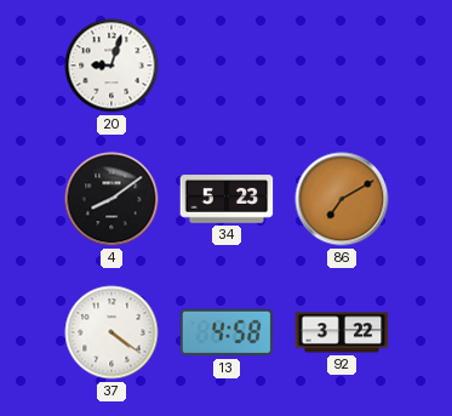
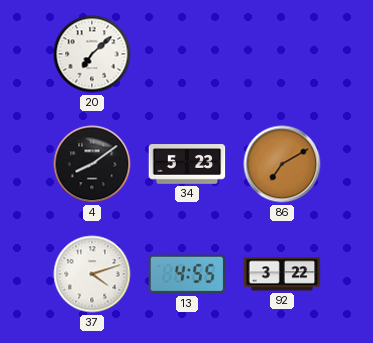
20: 9:03 -> 7:08
37: 4:21 -> 4:12
13: 4:58 -> 4:55
